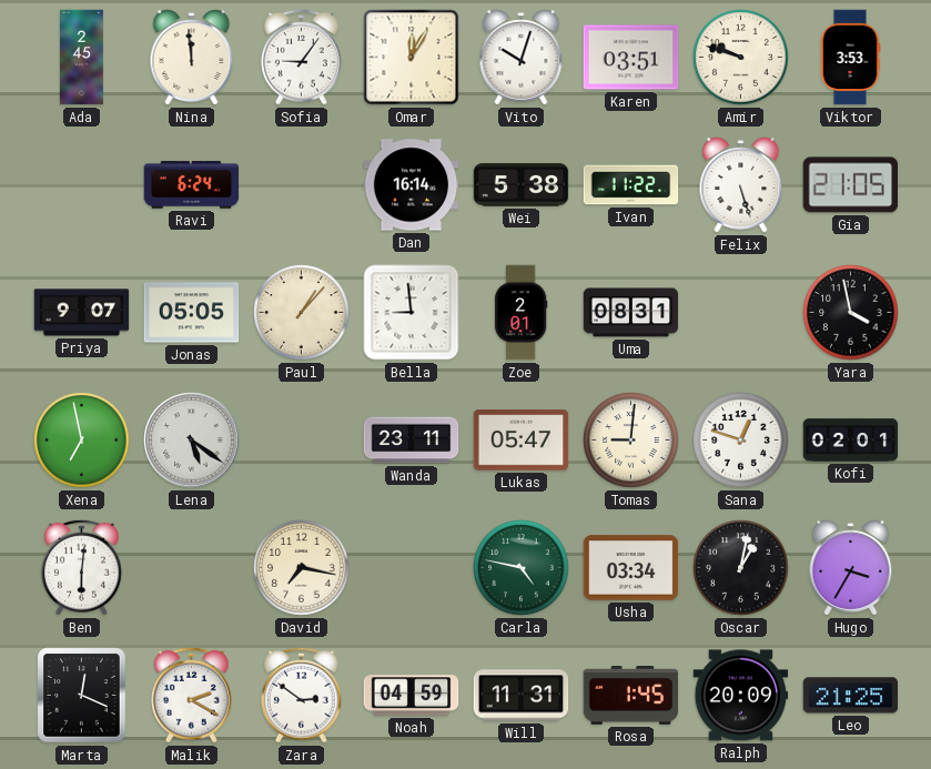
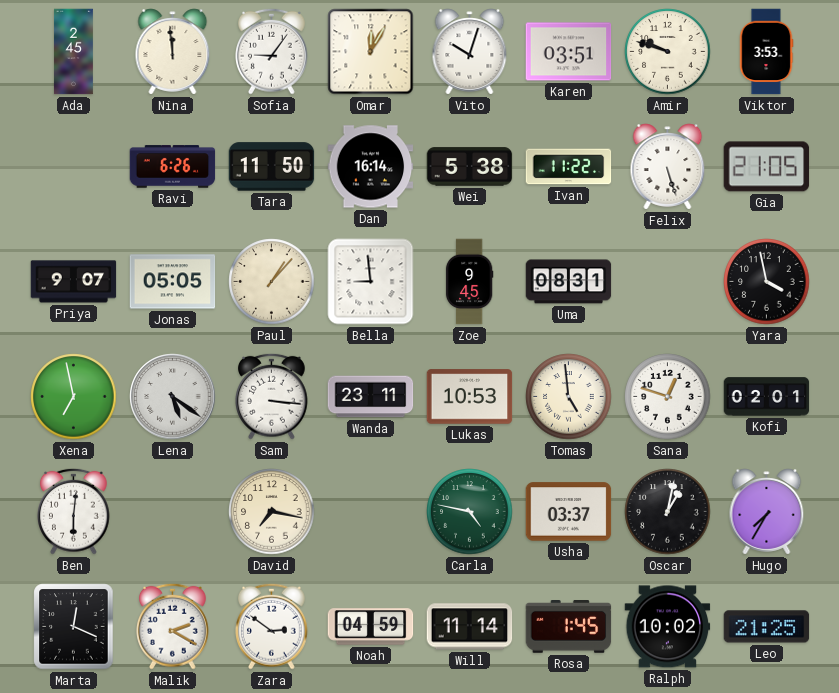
Ravi: 6:24 -> 6:26
Tara: none -> 11:50
Zoe: 2:01 -> 9:45
Sam: none -> 3:16
Lukas: 05:47 -> 10:53
Tomas: 9:01 -> 4:59
Usha: 03:34 -> 03:37
Hugo: 3:35 -> 7:35
Will: 11:31 -> 11:14
Ralph: 20:09 -> 10:02
